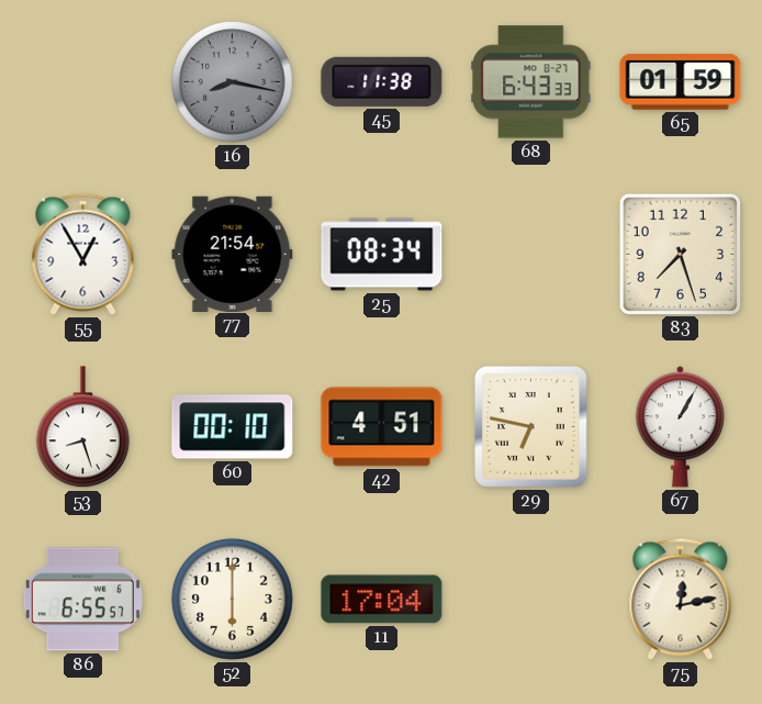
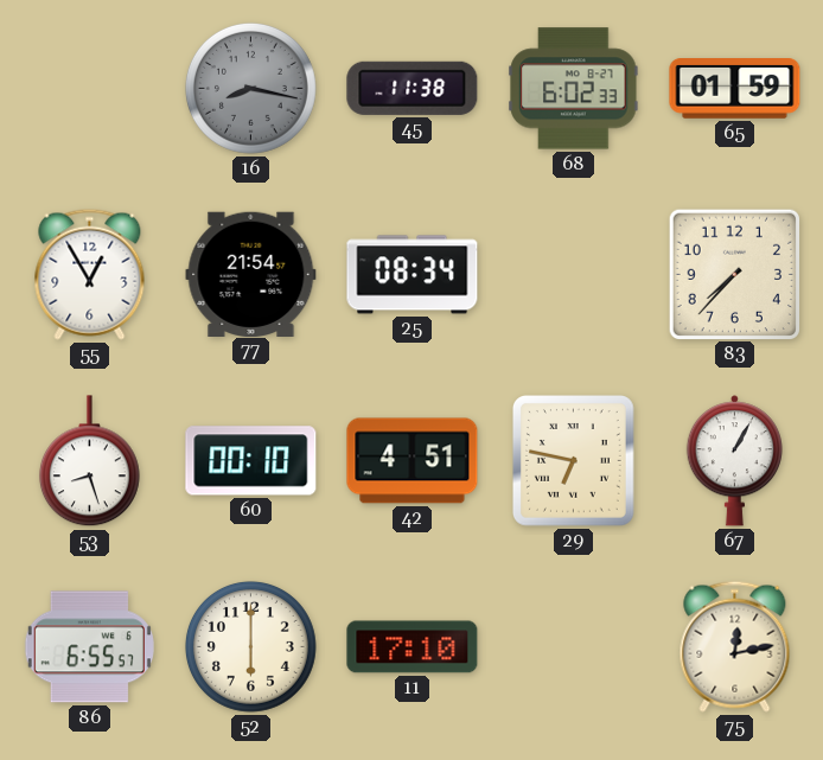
68: 6:43 -> 6:02
83: 7:27 -> 7:37
11: 17:04 -> 17:10
